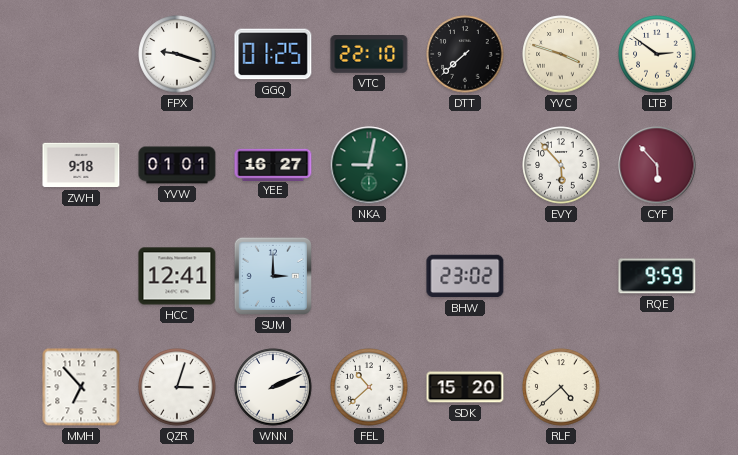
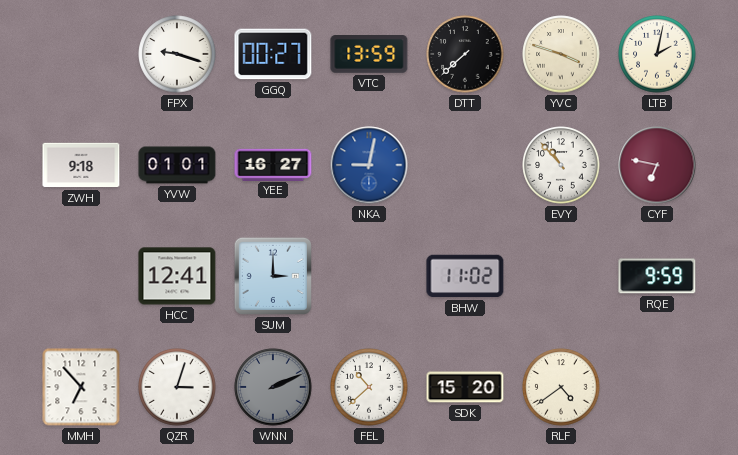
GGQ: 01:25 -> 00:27
VTC: 22:10 -> 13:59
LTB: 2:51 -> 2:02
NKA dial: green -> blue
EVY: 5:53 -> 10:53
CYF: 5:53 -> 6:47
BHW: 23:02 -> 11:02
WNN dial: white -> grey
RLF: 4:38 -> 4:39
